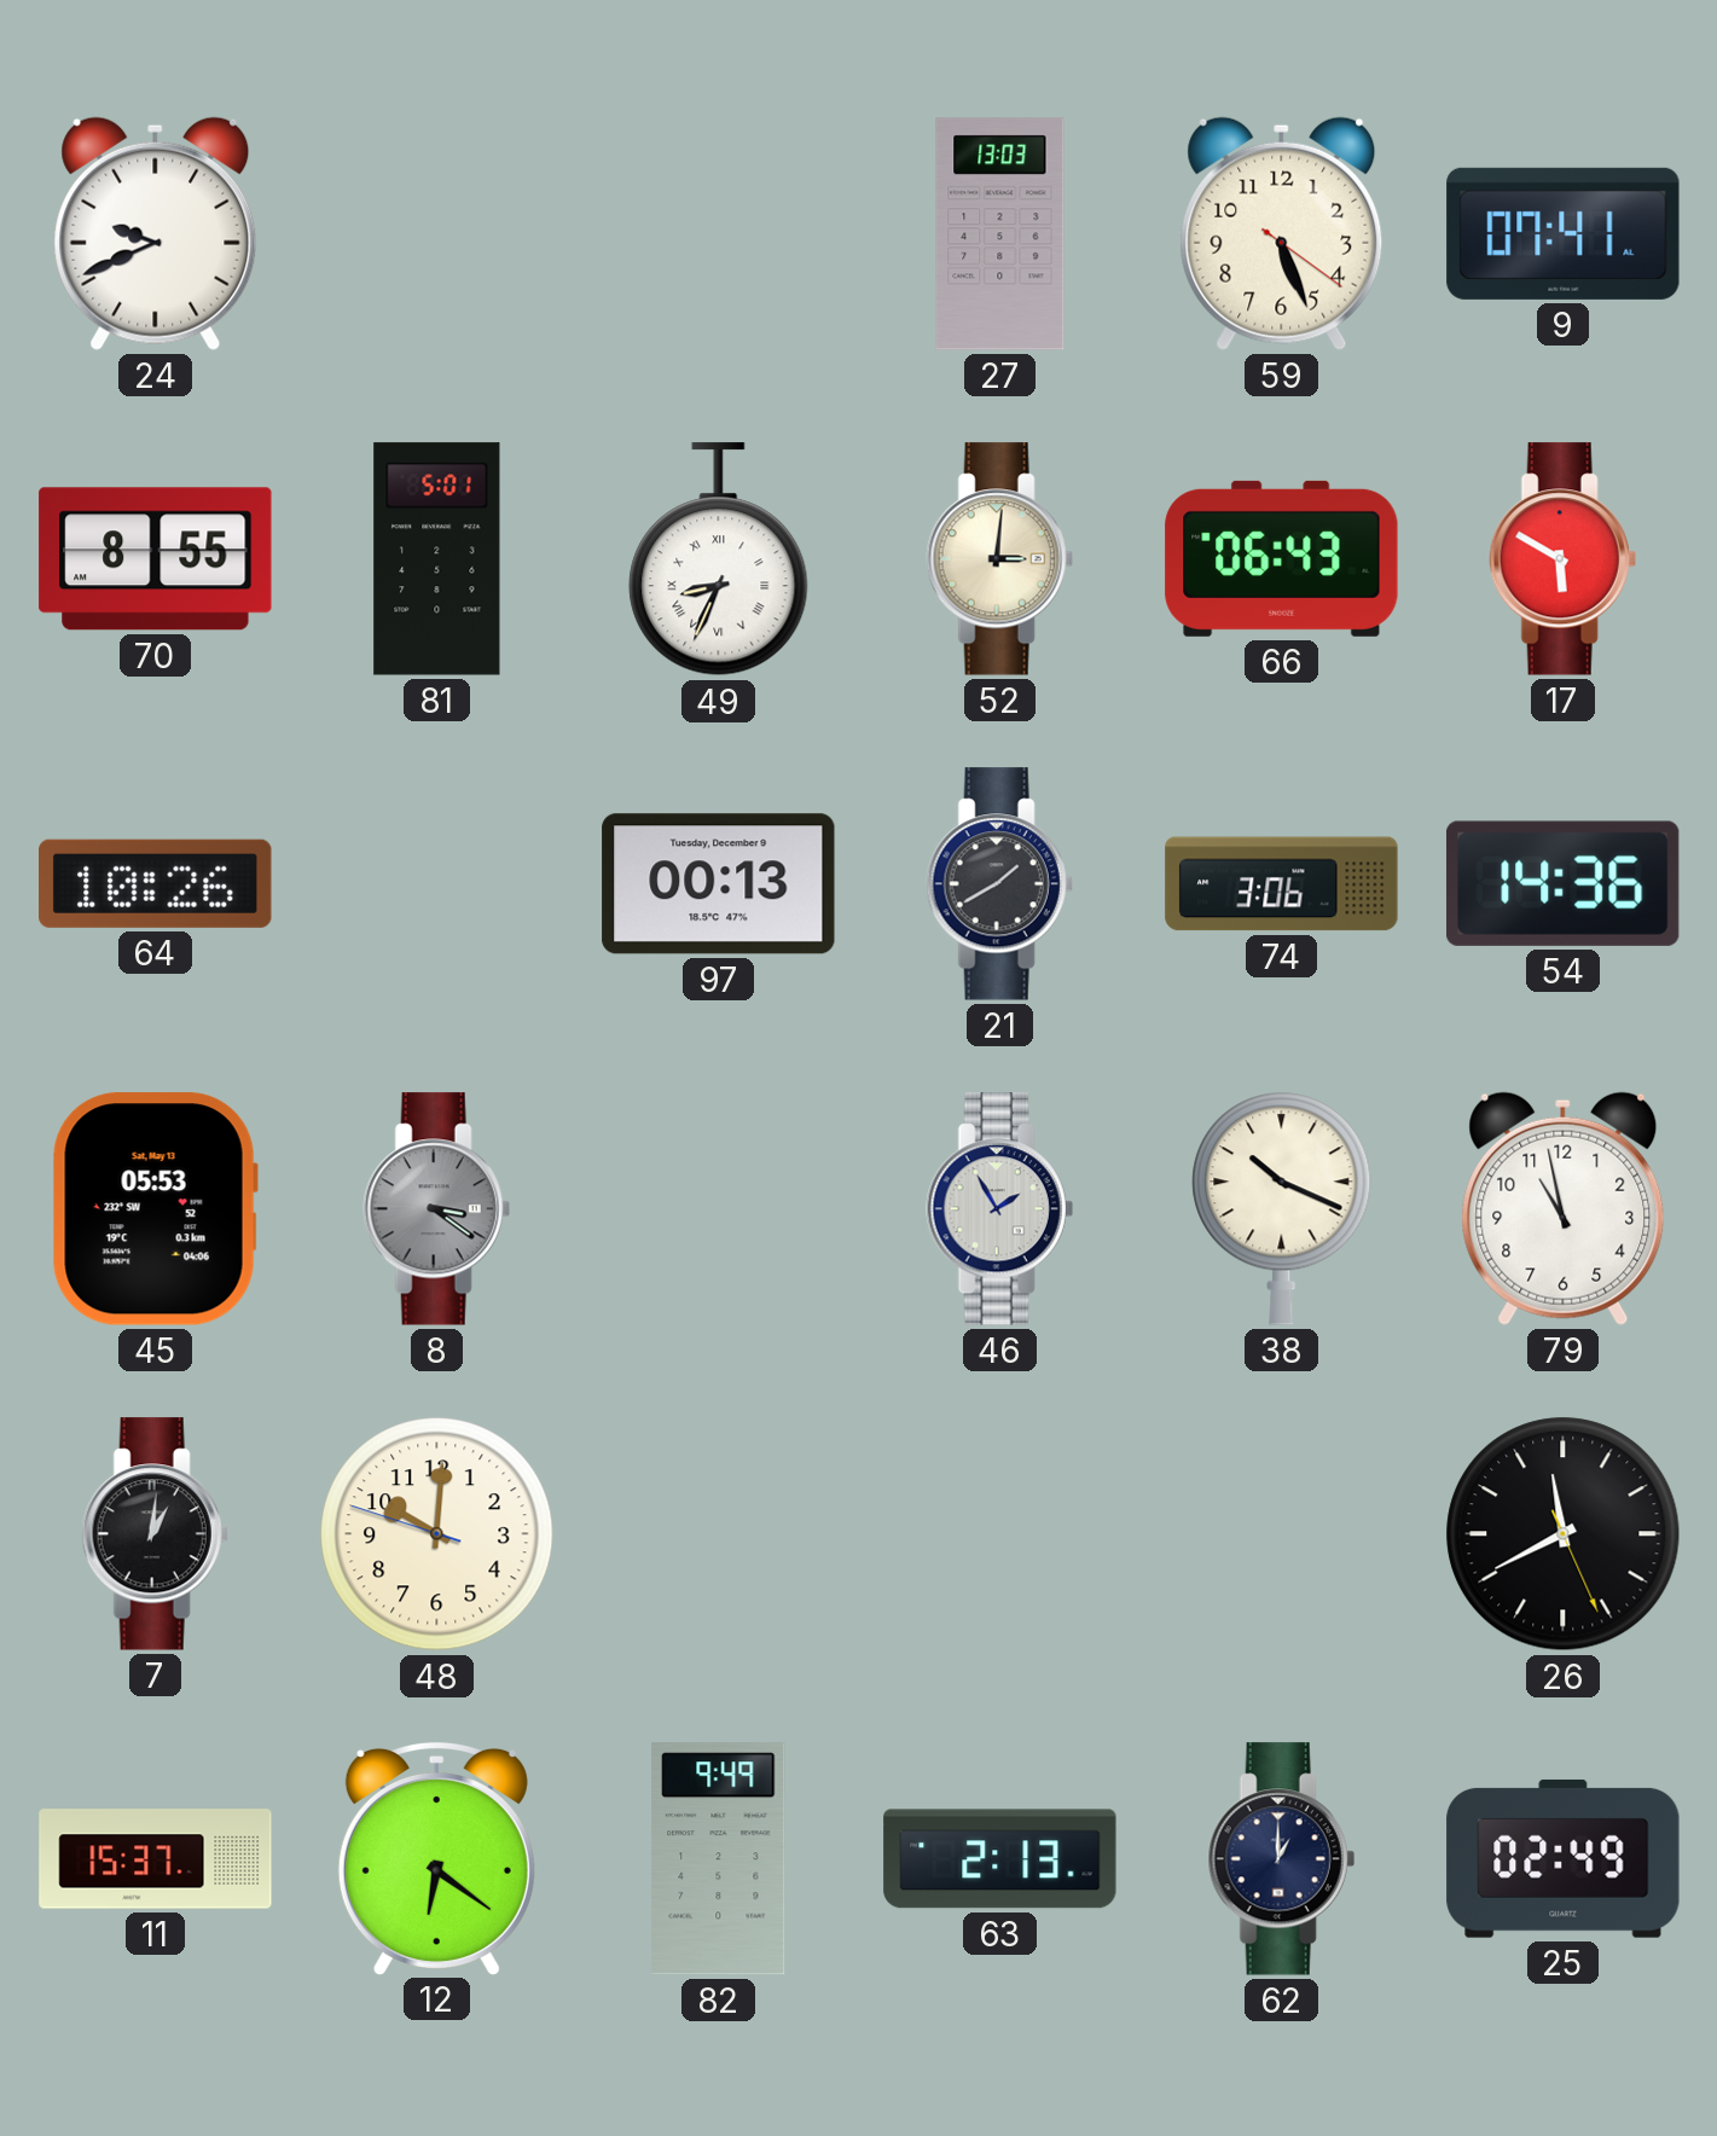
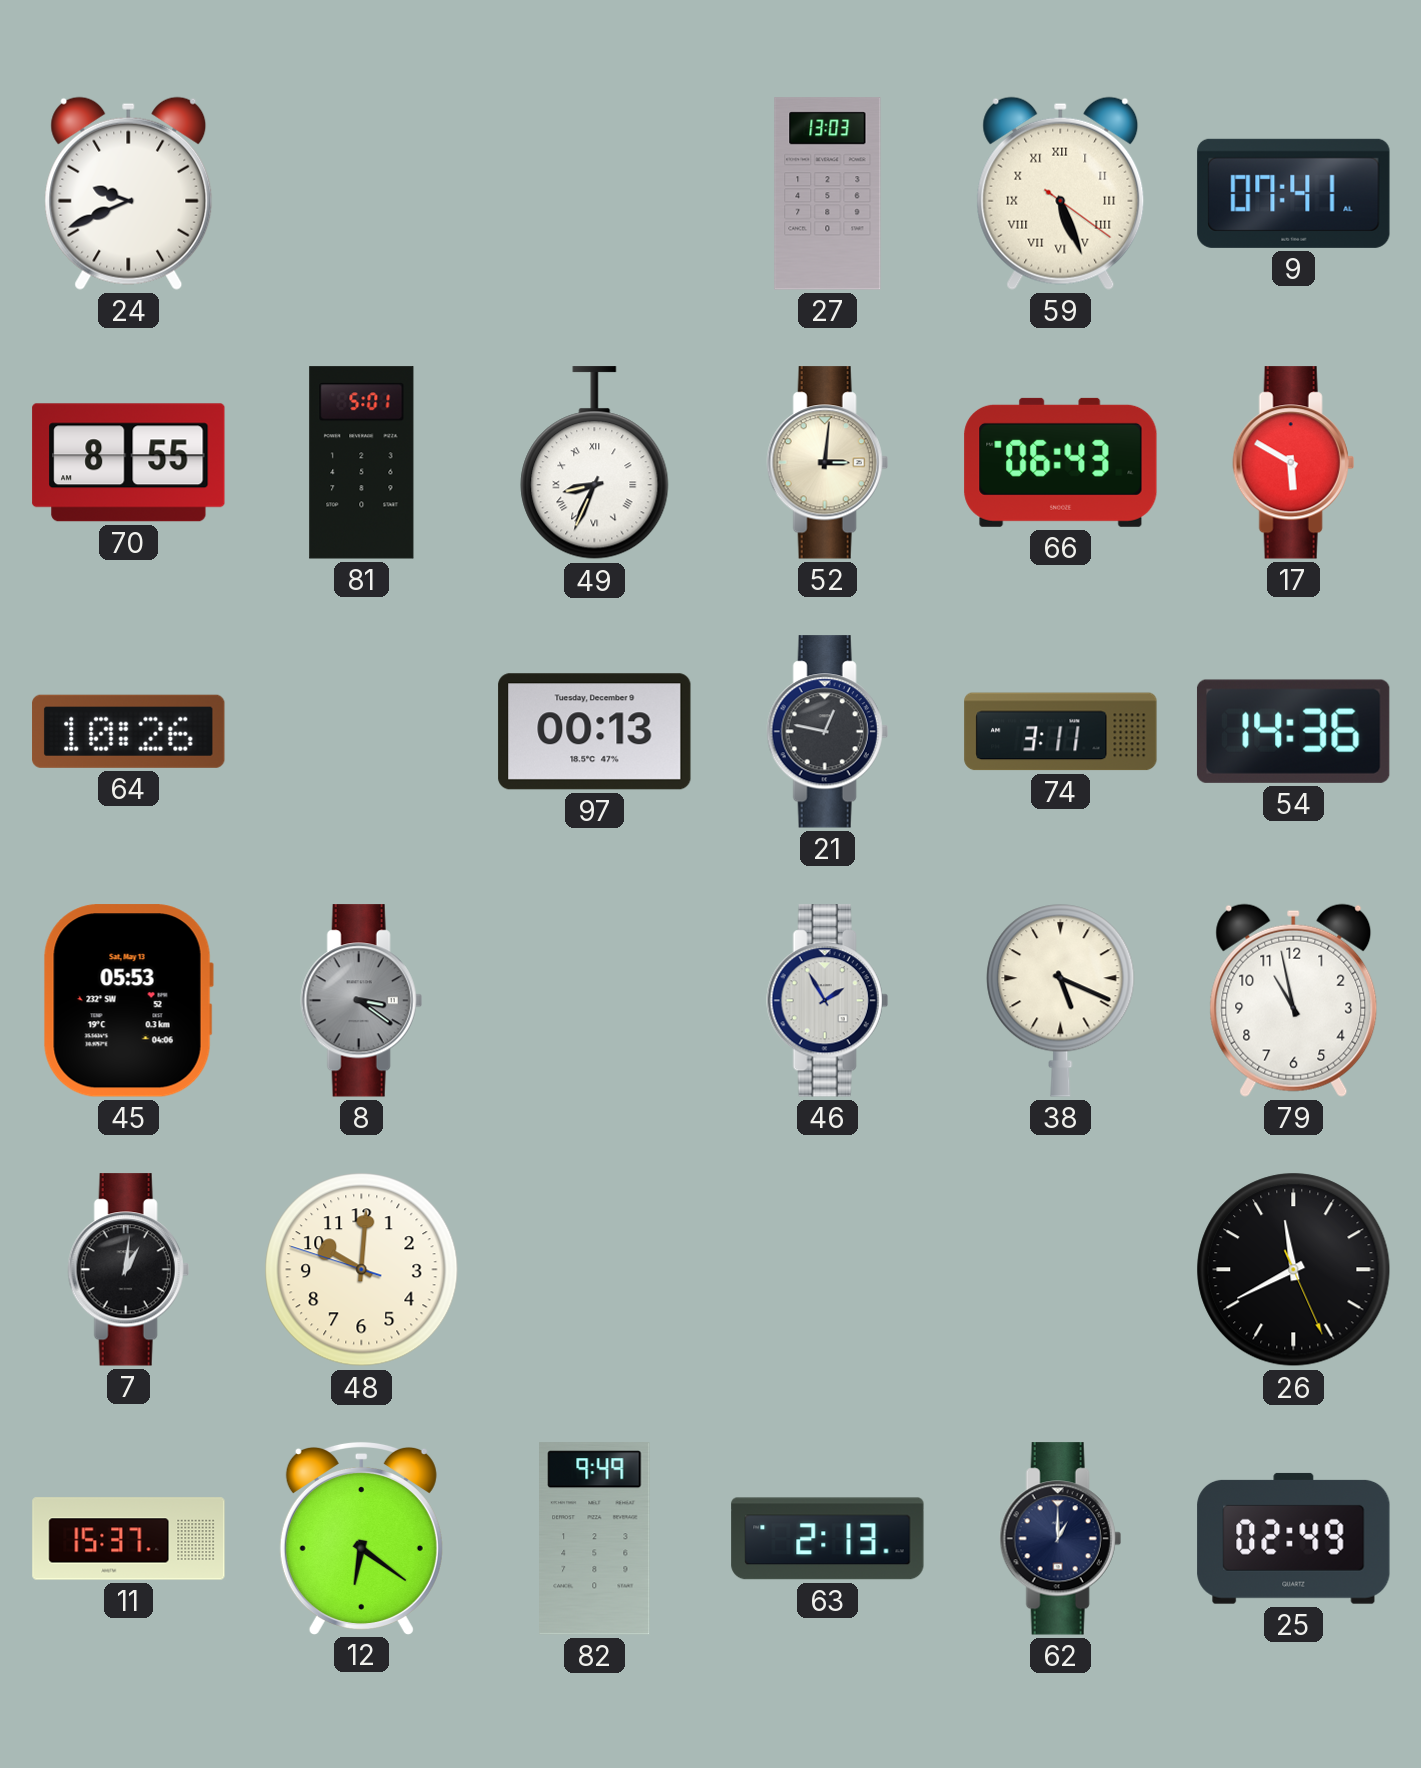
59 numerals: Arabic -> Roman
21: 1:40 -> 12:47
74: 3:06 -> 3:11
38: 10:19 -> 5:19
